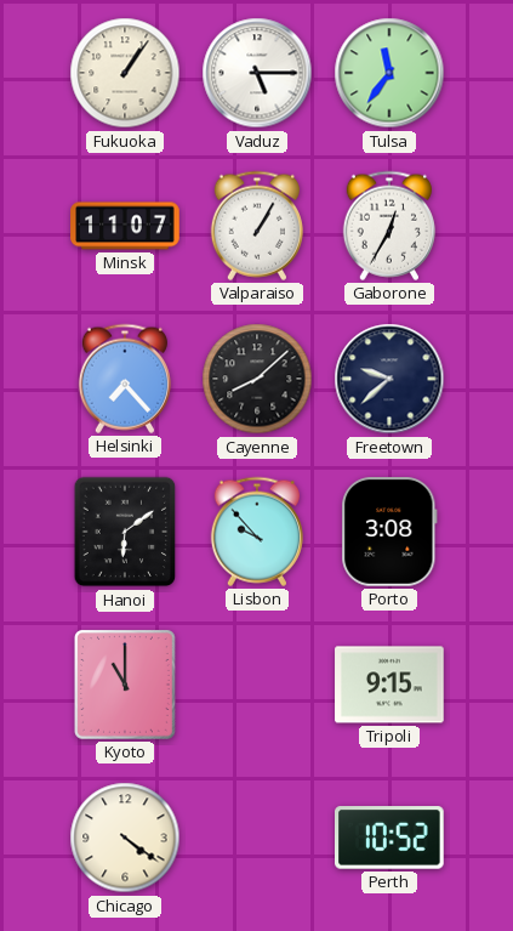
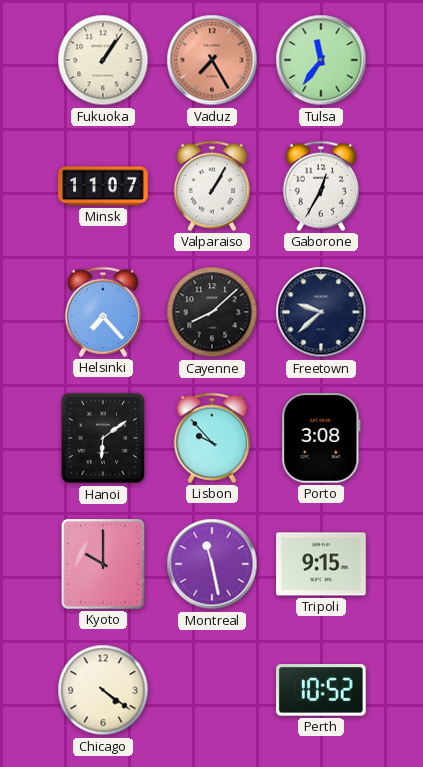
Vaduz: 5:15 -> 7:25
Vaduz dial: white -> salmon
Kyoto: 11:00 -> 10:00
Montreal: none -> 11:28
